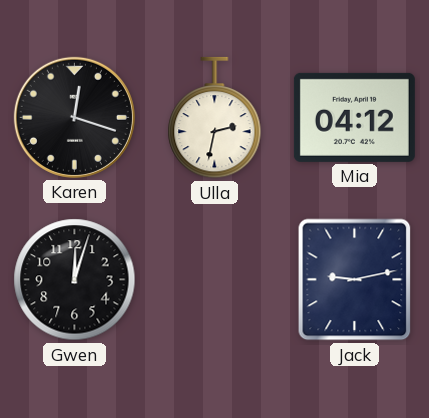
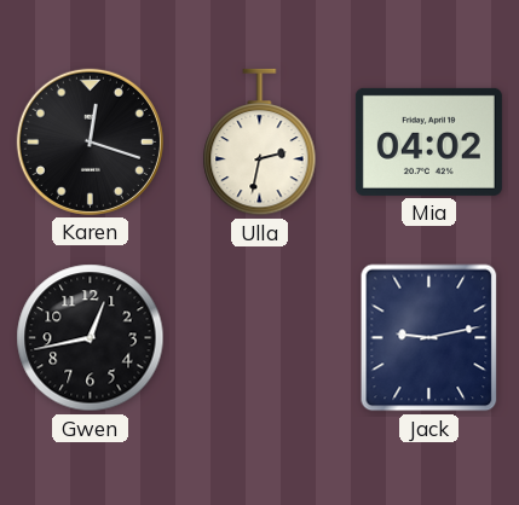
Mia: 04:12 -> 04:02
Gwen: 12:03 -> 12:43
